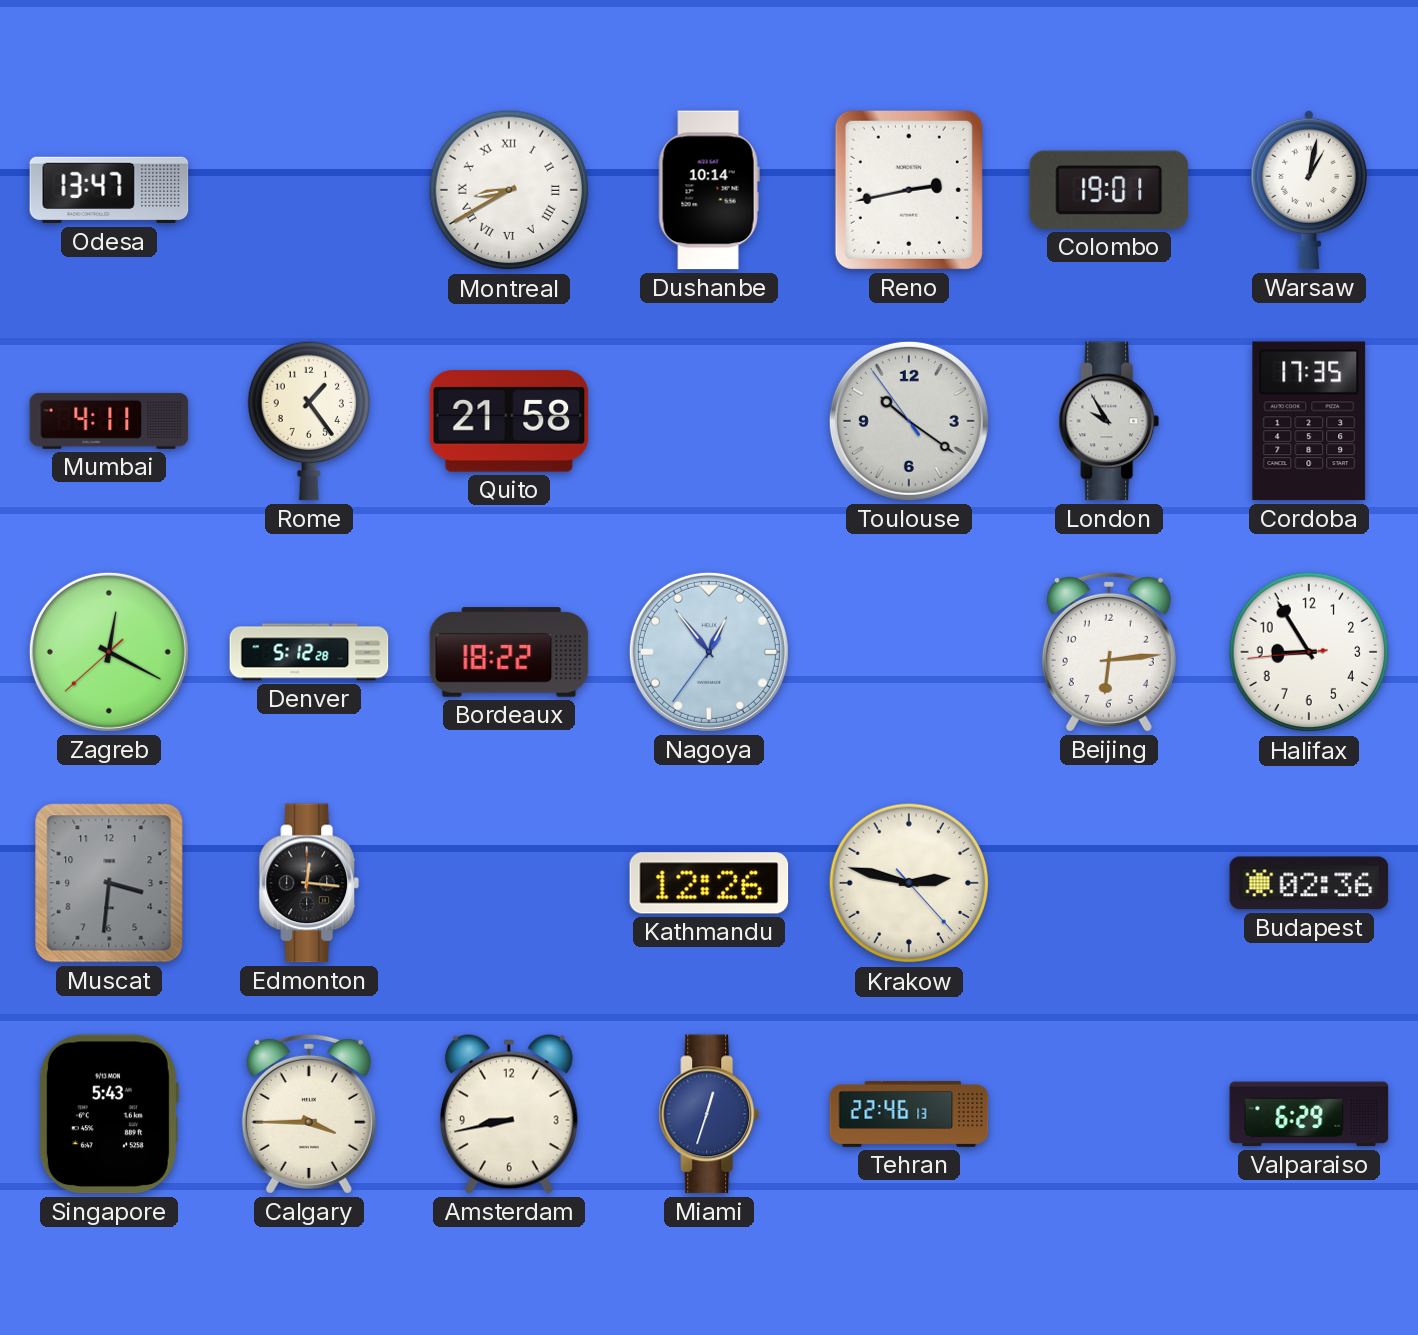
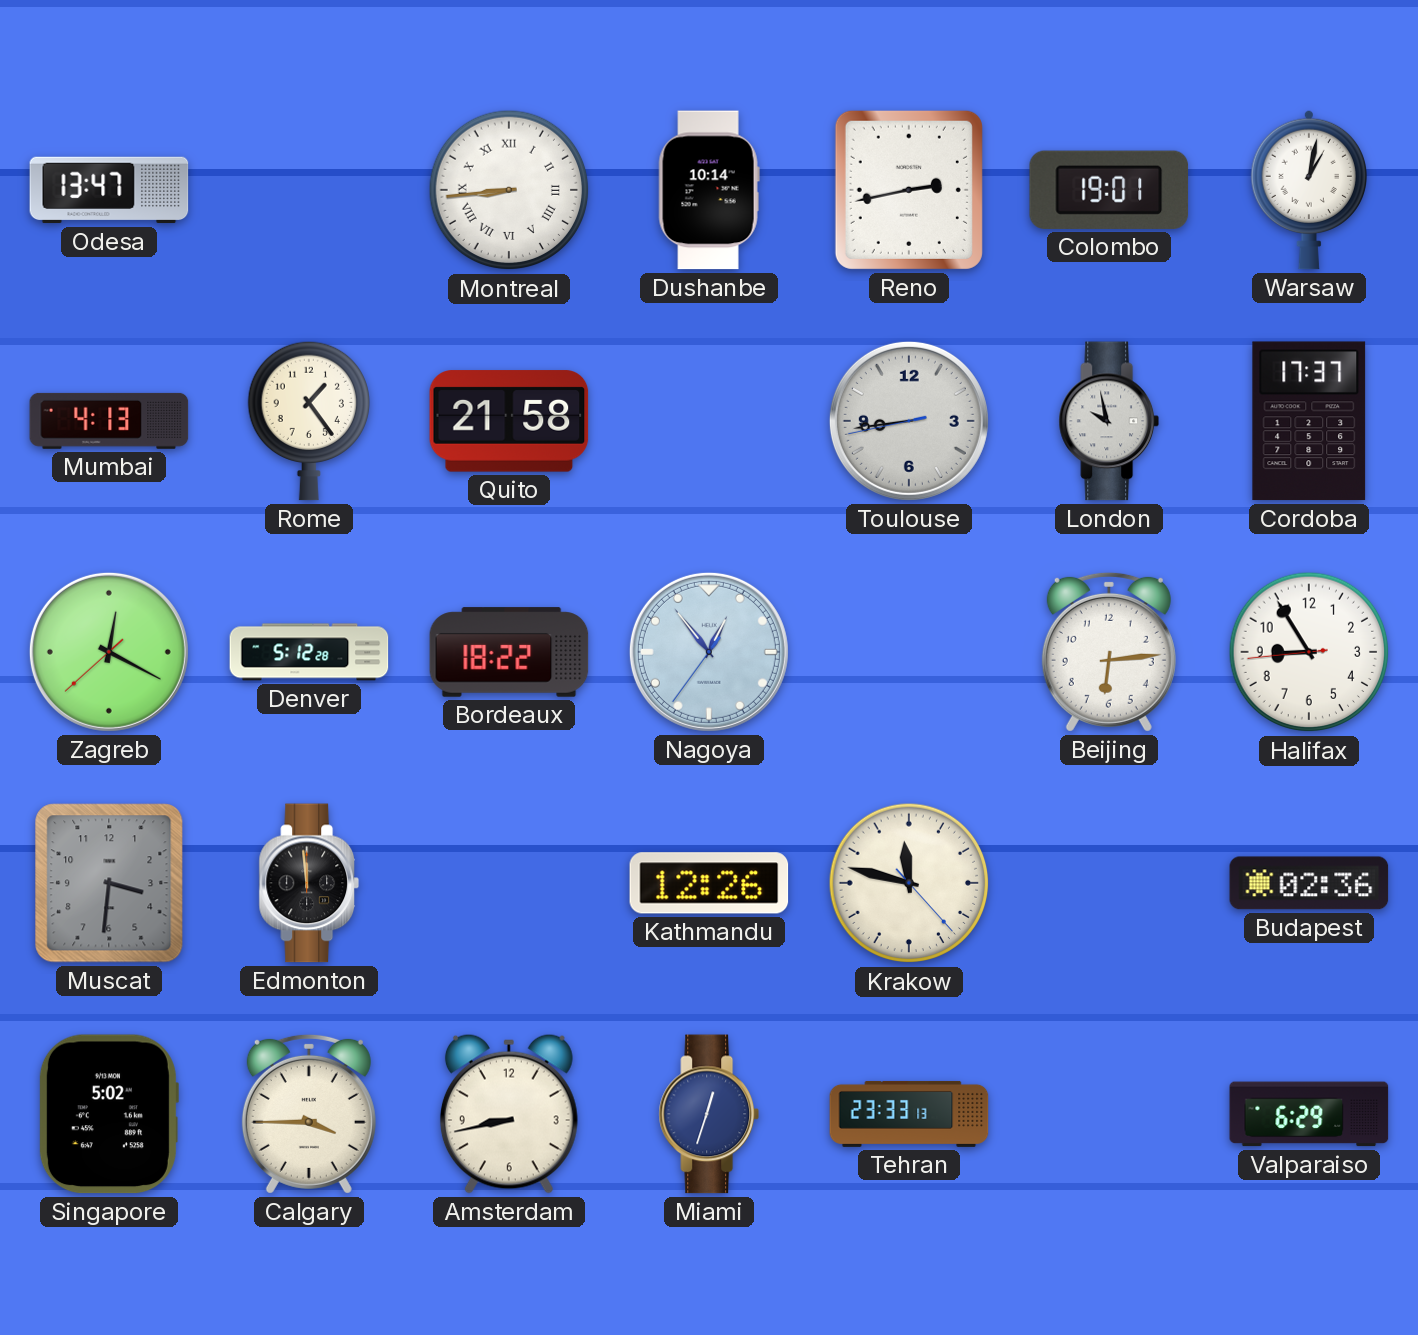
Montreal: 8:40 -> 8:44
Mumbai: 4:11 -> 4:13
Toulouse: 10:20 -> 8:43
London: 9:55 -> 9:58
Cordoba: 17:35 -> 17:37
Edmonton: 12:16 -> 11:59
Krakow: 2:47 -> 11:47
Singapore: 5:43 -> 5:02
Tehran: 22:46 -> 23:33
